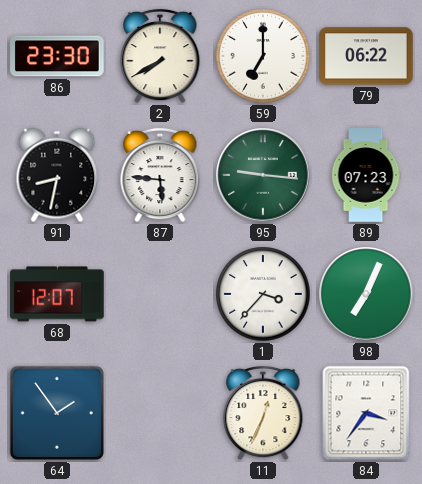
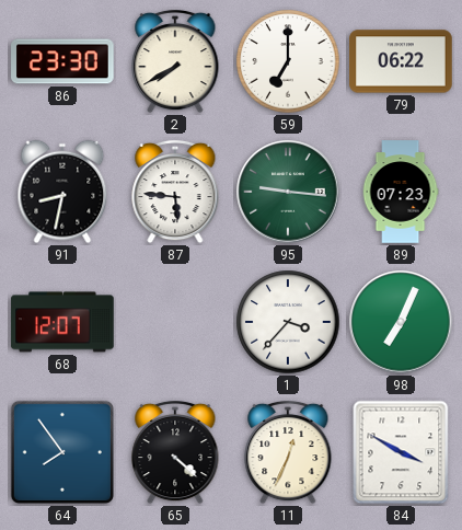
64: 1:54 -> 7:54
65: none -> 4:22
84: 3:36 -> 3:50
